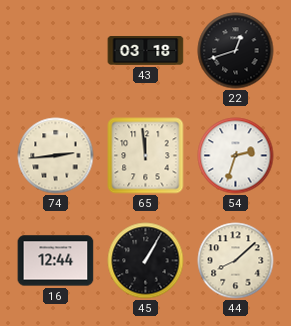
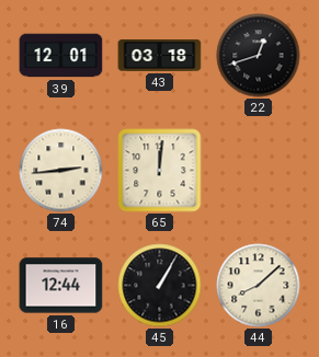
39: none -> 12:01
65: 11:59 -> 12:01
54: 2:33 -> none
